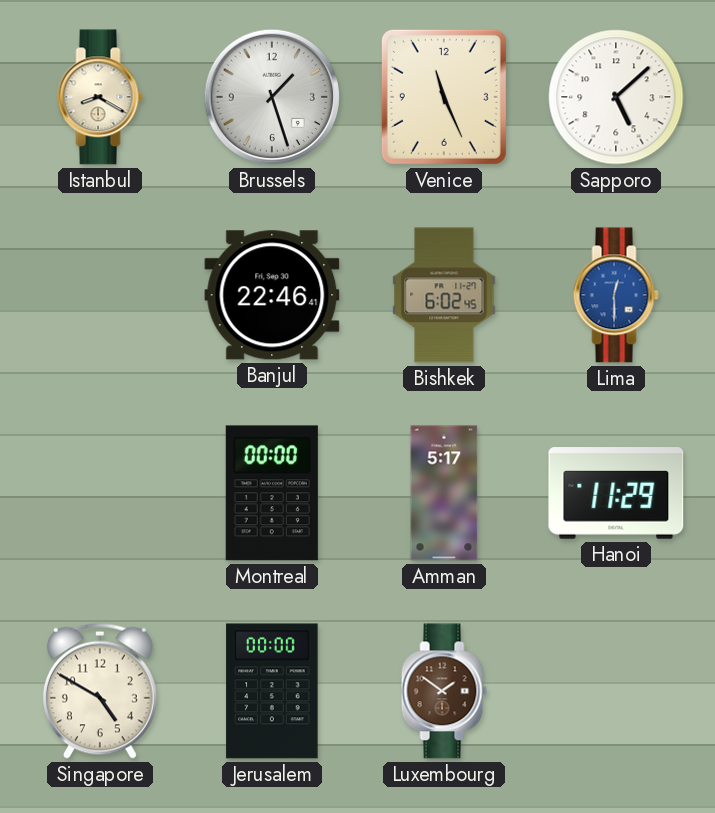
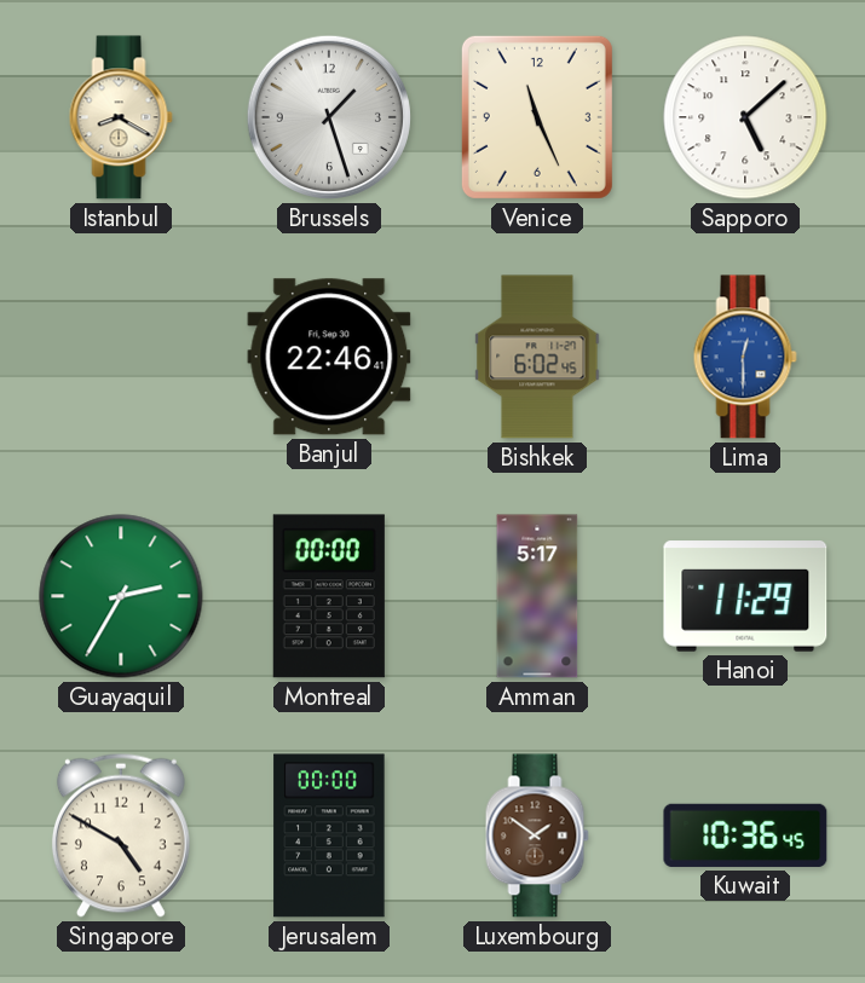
Guayaquil: none -> 2:35
Kuwait: none -> 10:36
